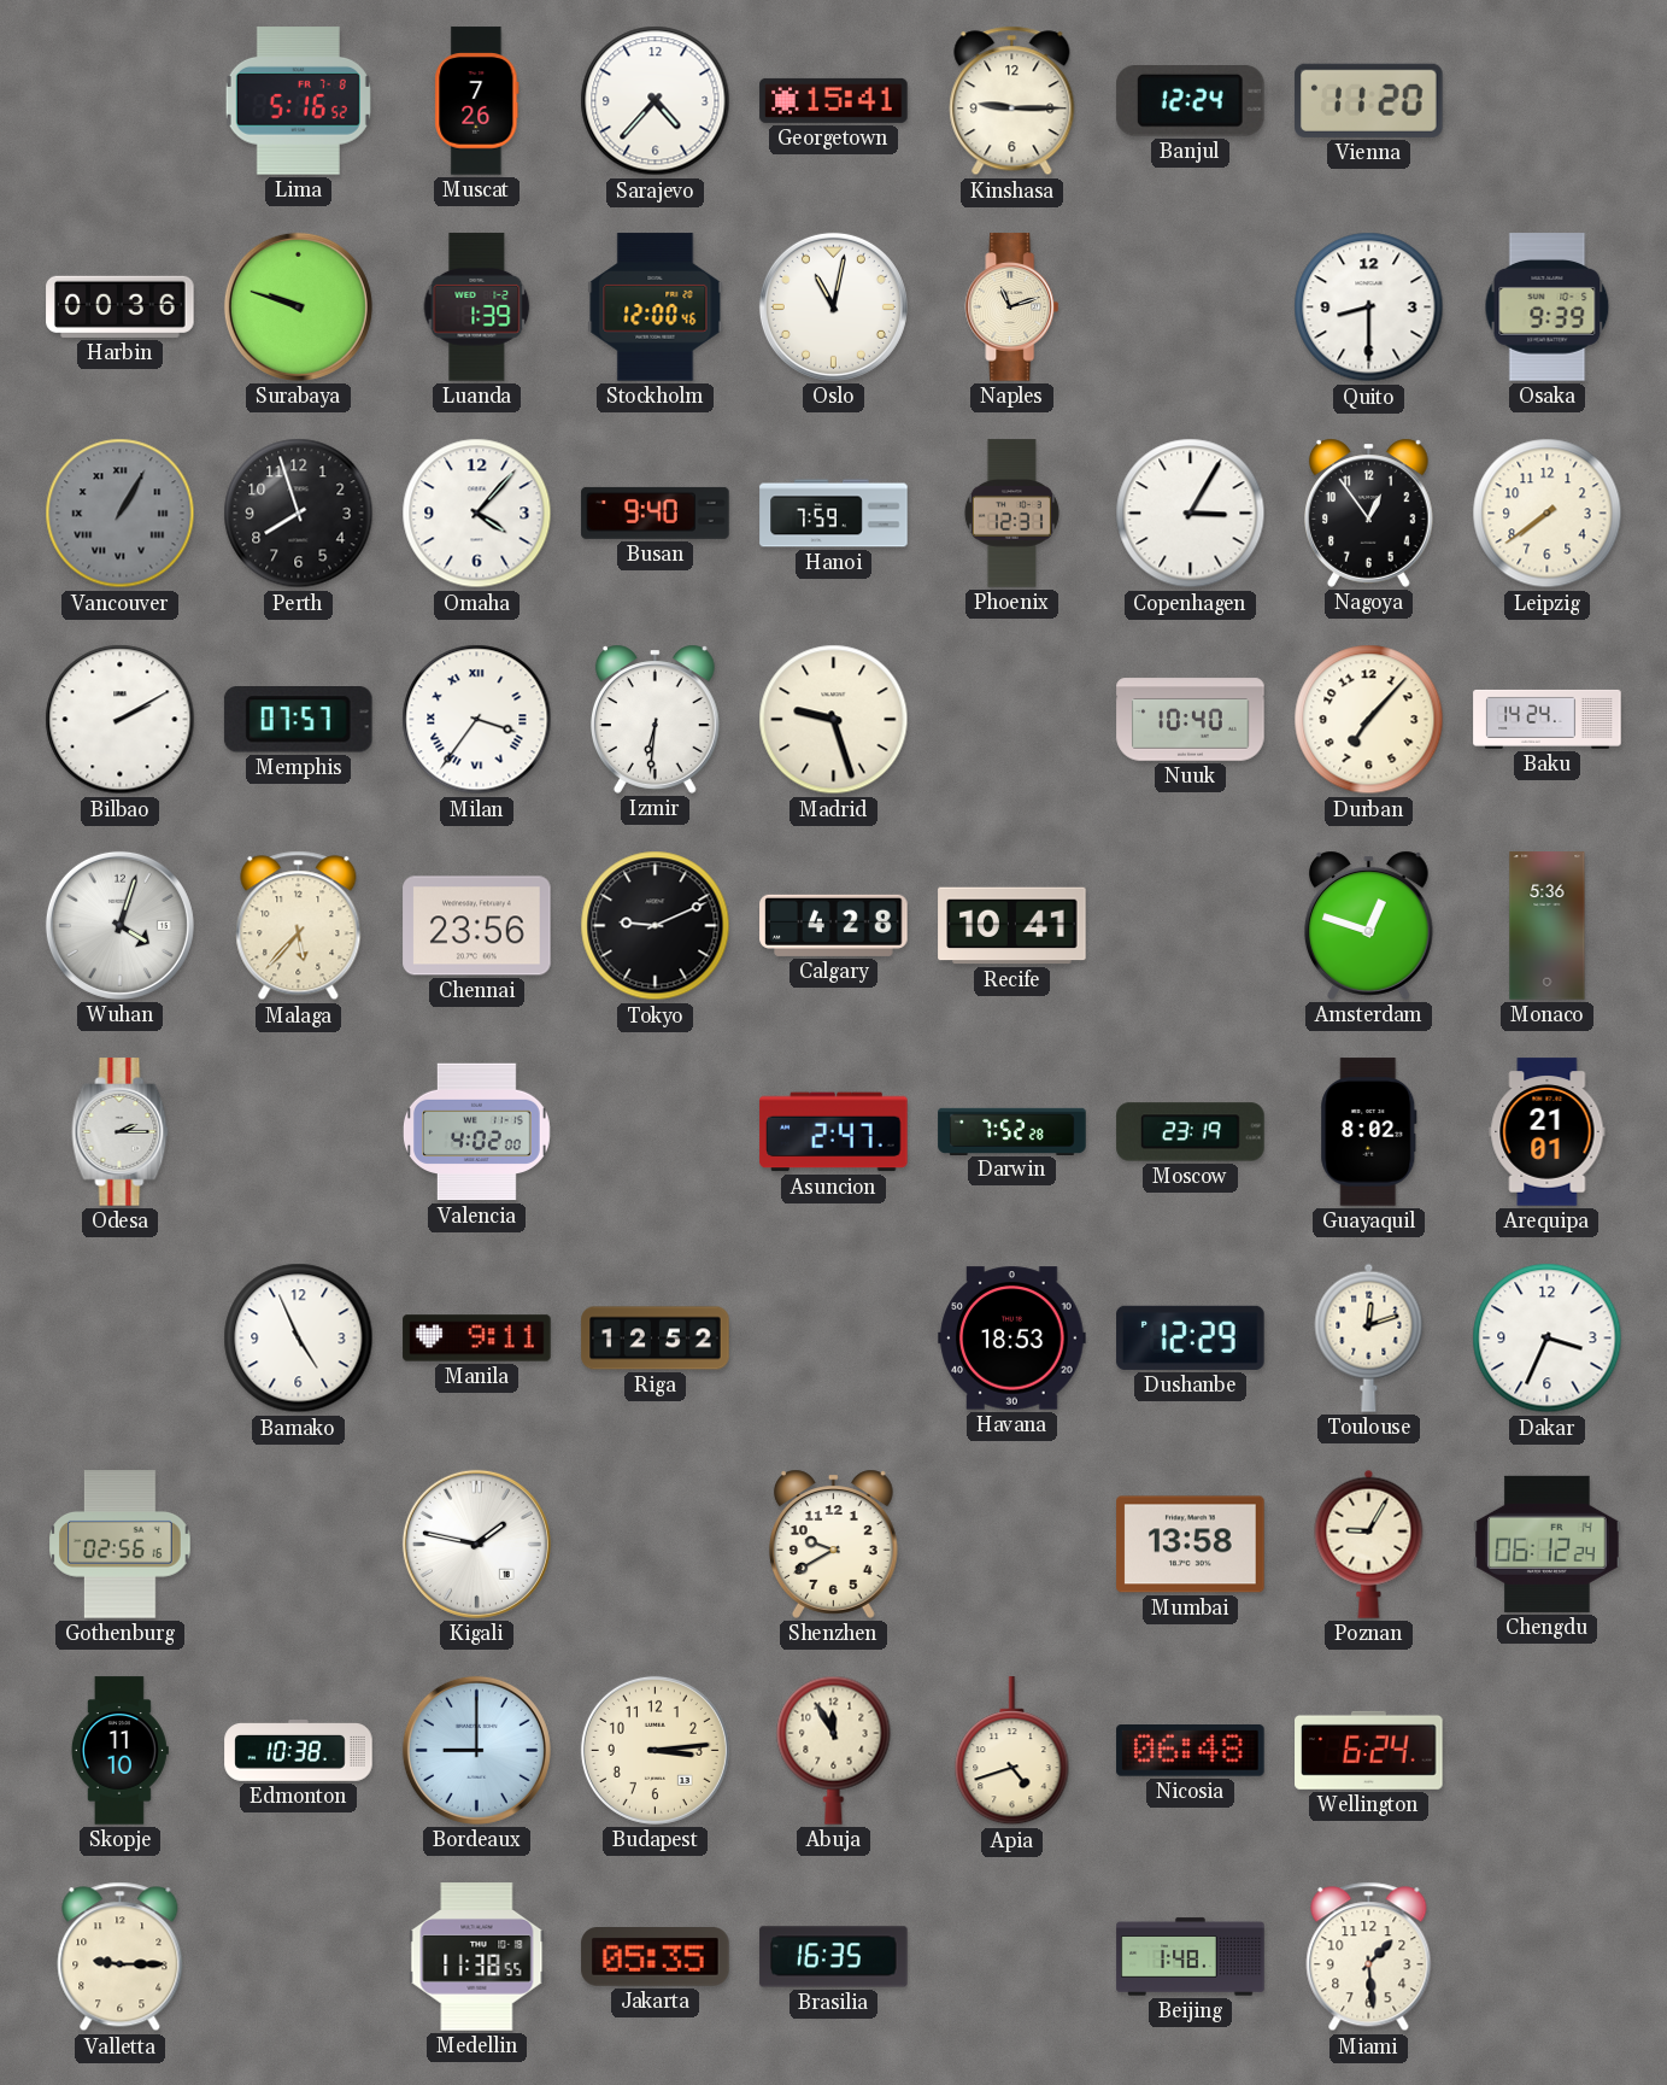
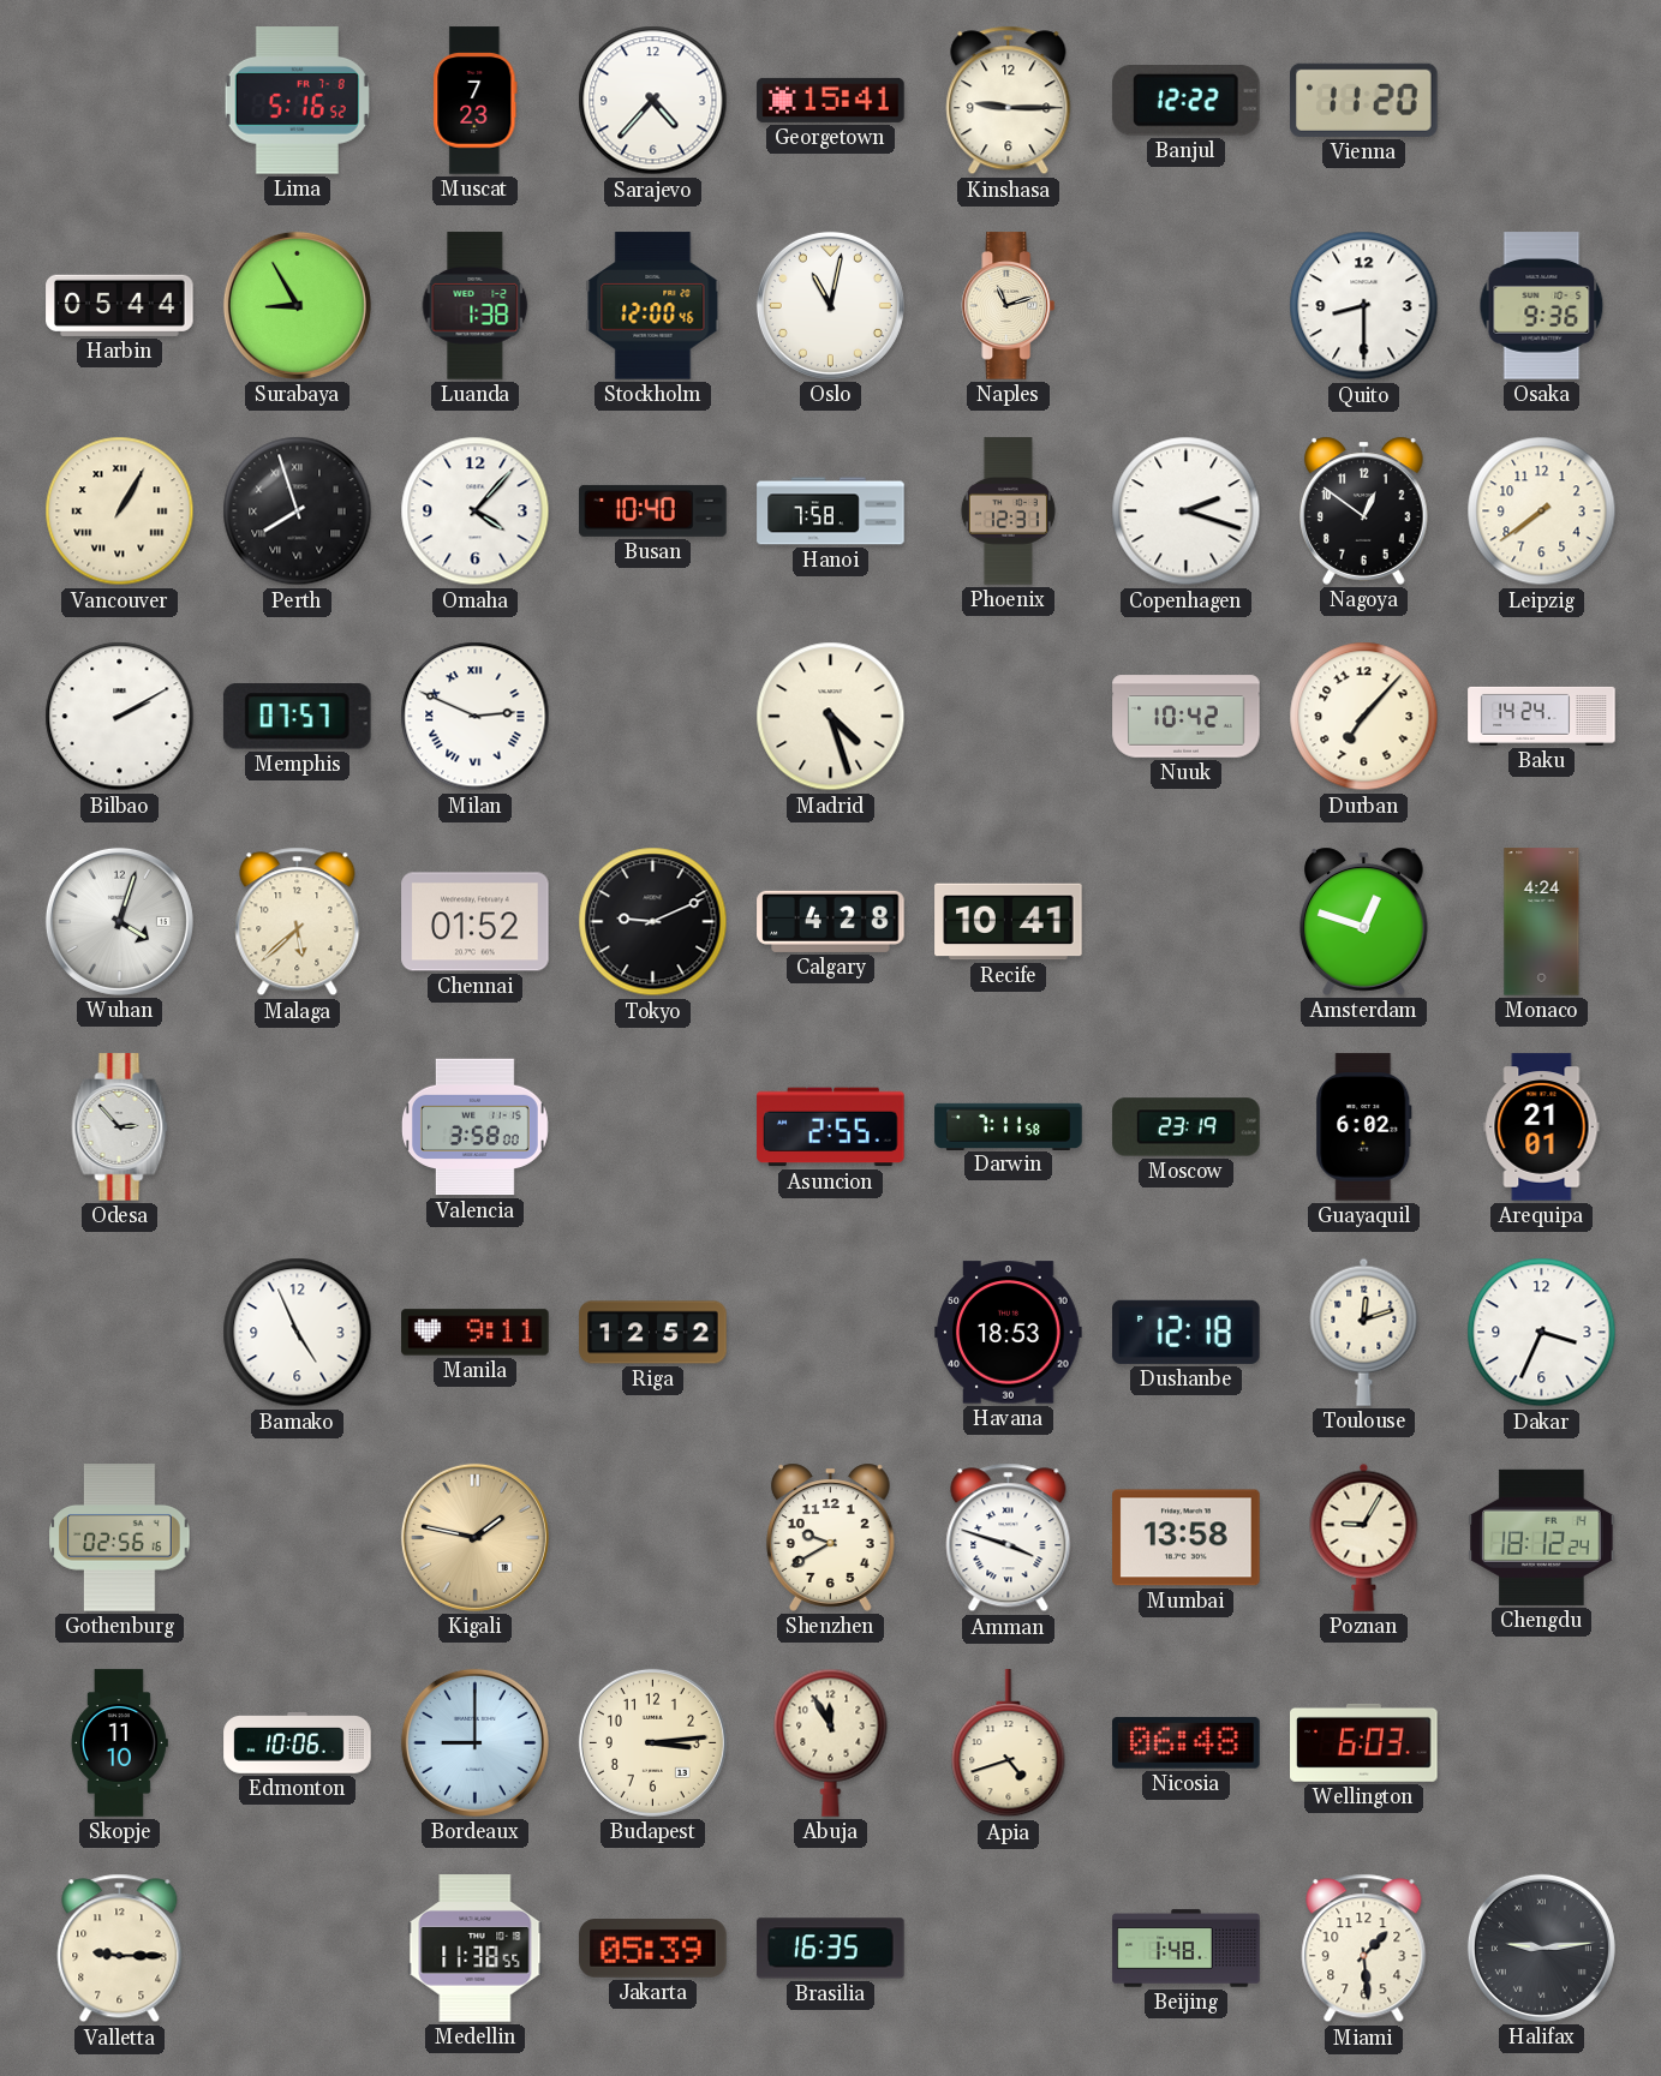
Muscat: 7:26 -> 7:23
Banjul: 12:24 -> 12:22
Harbin: 00:36 -> 05:44
Surabaya: 9:48 -> 8:55
Luanda: 1:39 -> 1:38
Osaka: 9:39 -> 9:36
Vancouver dial: grey -> cream
Perth numerals: Arabic -> Roman
Busan: 9:40 -> 10:40
Hanoi: 7:59 -> 7:58
Copenhagen: 3:05 -> 2:18
Nagoya: 12:54 -> 12:51
Milan: 3:36 -> 2:49
Izmir: 6:31 -> none
Madrid: 9:27 -> 4:27
Nuuk: 10:40 -> 10:42
Malaga: 5:37 -> 5:38
Chennai: 23:56 -> 01:52
Monaco: 5:36 -> 4:24
Odesa: 2:15 -> 2:53
Valencia: 4:02 -> 3:58
Asuncion: 2:47 -> 2:55
Darwin: 7:52 -> 7:11
Guayaquil: 8:02 -> 6:02
Dushanbe: 12:29 -> 12:18
Kigali dial: white -> champagne
Amman: none -> 3:48
Chengdu: 06:12 -> 18:12
Edmonton: 10:38 -> 10:06
Wellington: 6:24 -> 6:03
Jakarta: 05:35 -> 05:39
Halifax: none -> 9:14
